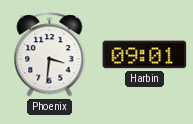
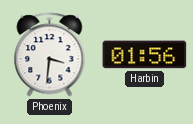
Harbin: 09:01 -> 01:56
